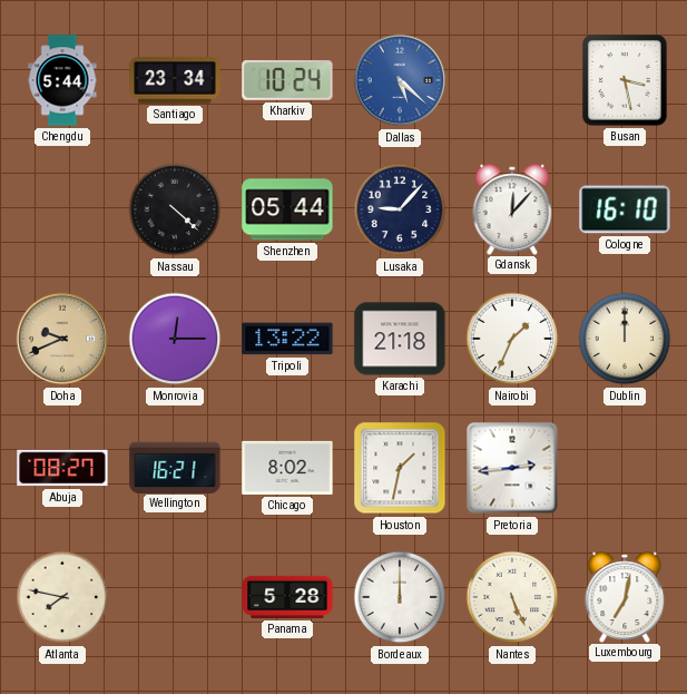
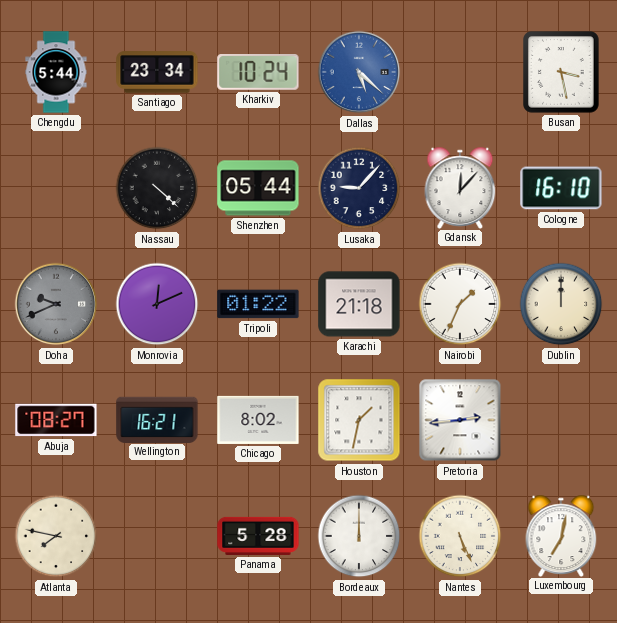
Doha dial: champagne -> grey
Monrovia: 12:15 -> 12:11
Tripoli: 13:22 -> 01:22
